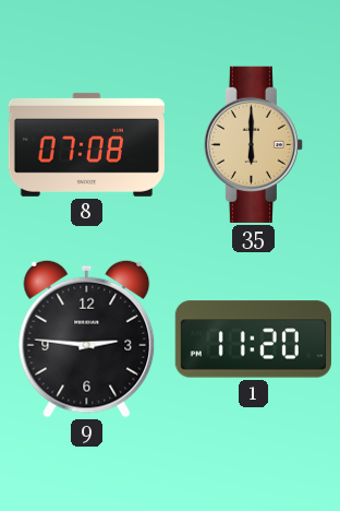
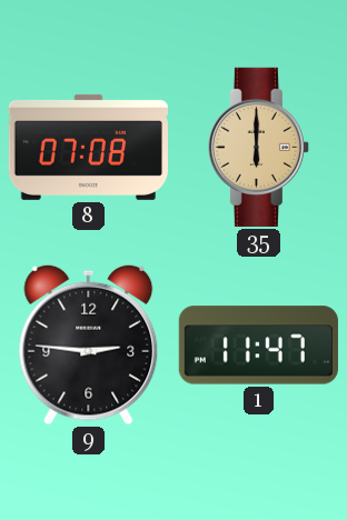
1: 11:20 -> 11:47
